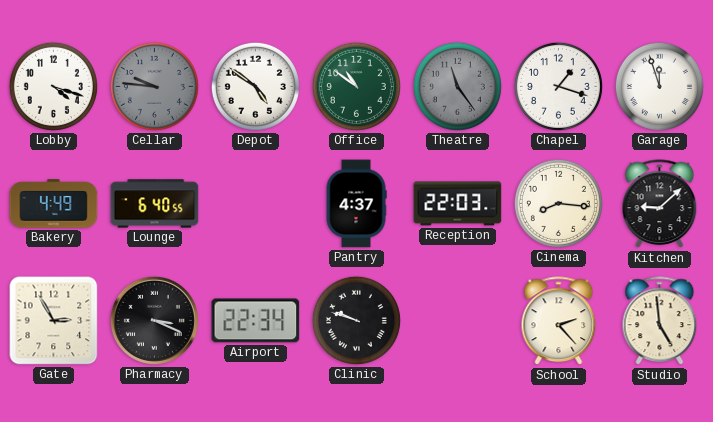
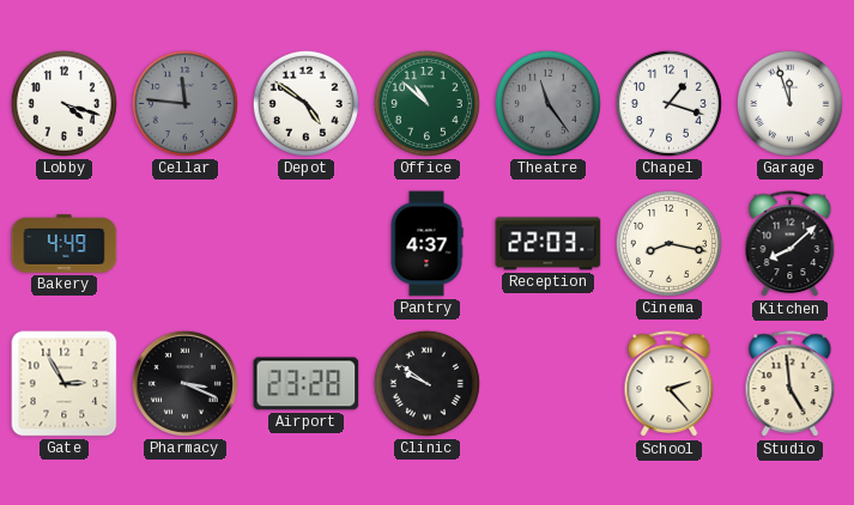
Cellar: 9:46 -> 11:46
Office: 10:51 -> 10:52
Lounge: 6:40 -> none
Cinema: 8:16 -> 8:17
Kitchen: 9:08 -> 8:08
Airport: 22:34 -> 23:28
Clinic: 9:48 -> 9:51
